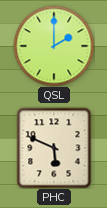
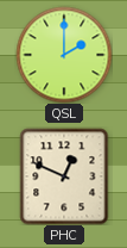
PHC: 5:49 -> 12:49
